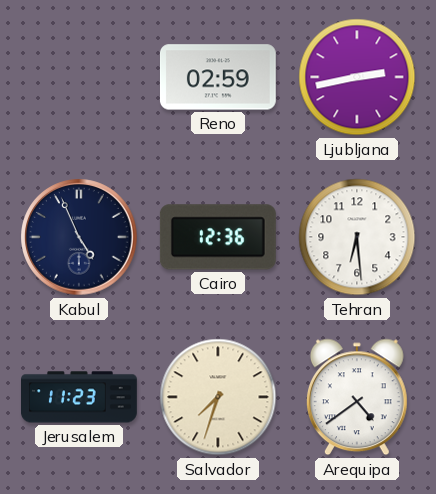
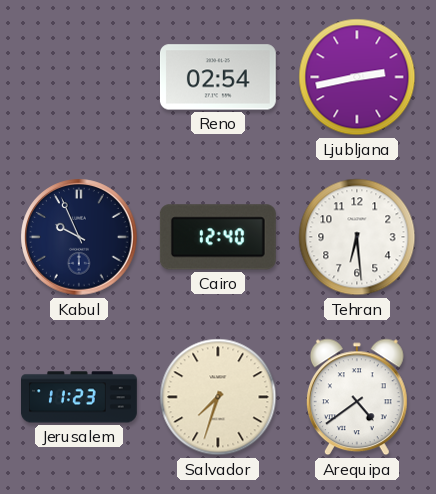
Reno: 02:59 -> 02:54
Kabul: 4:56 -> 9:56
Cairo: 12:36 -> 12:40
